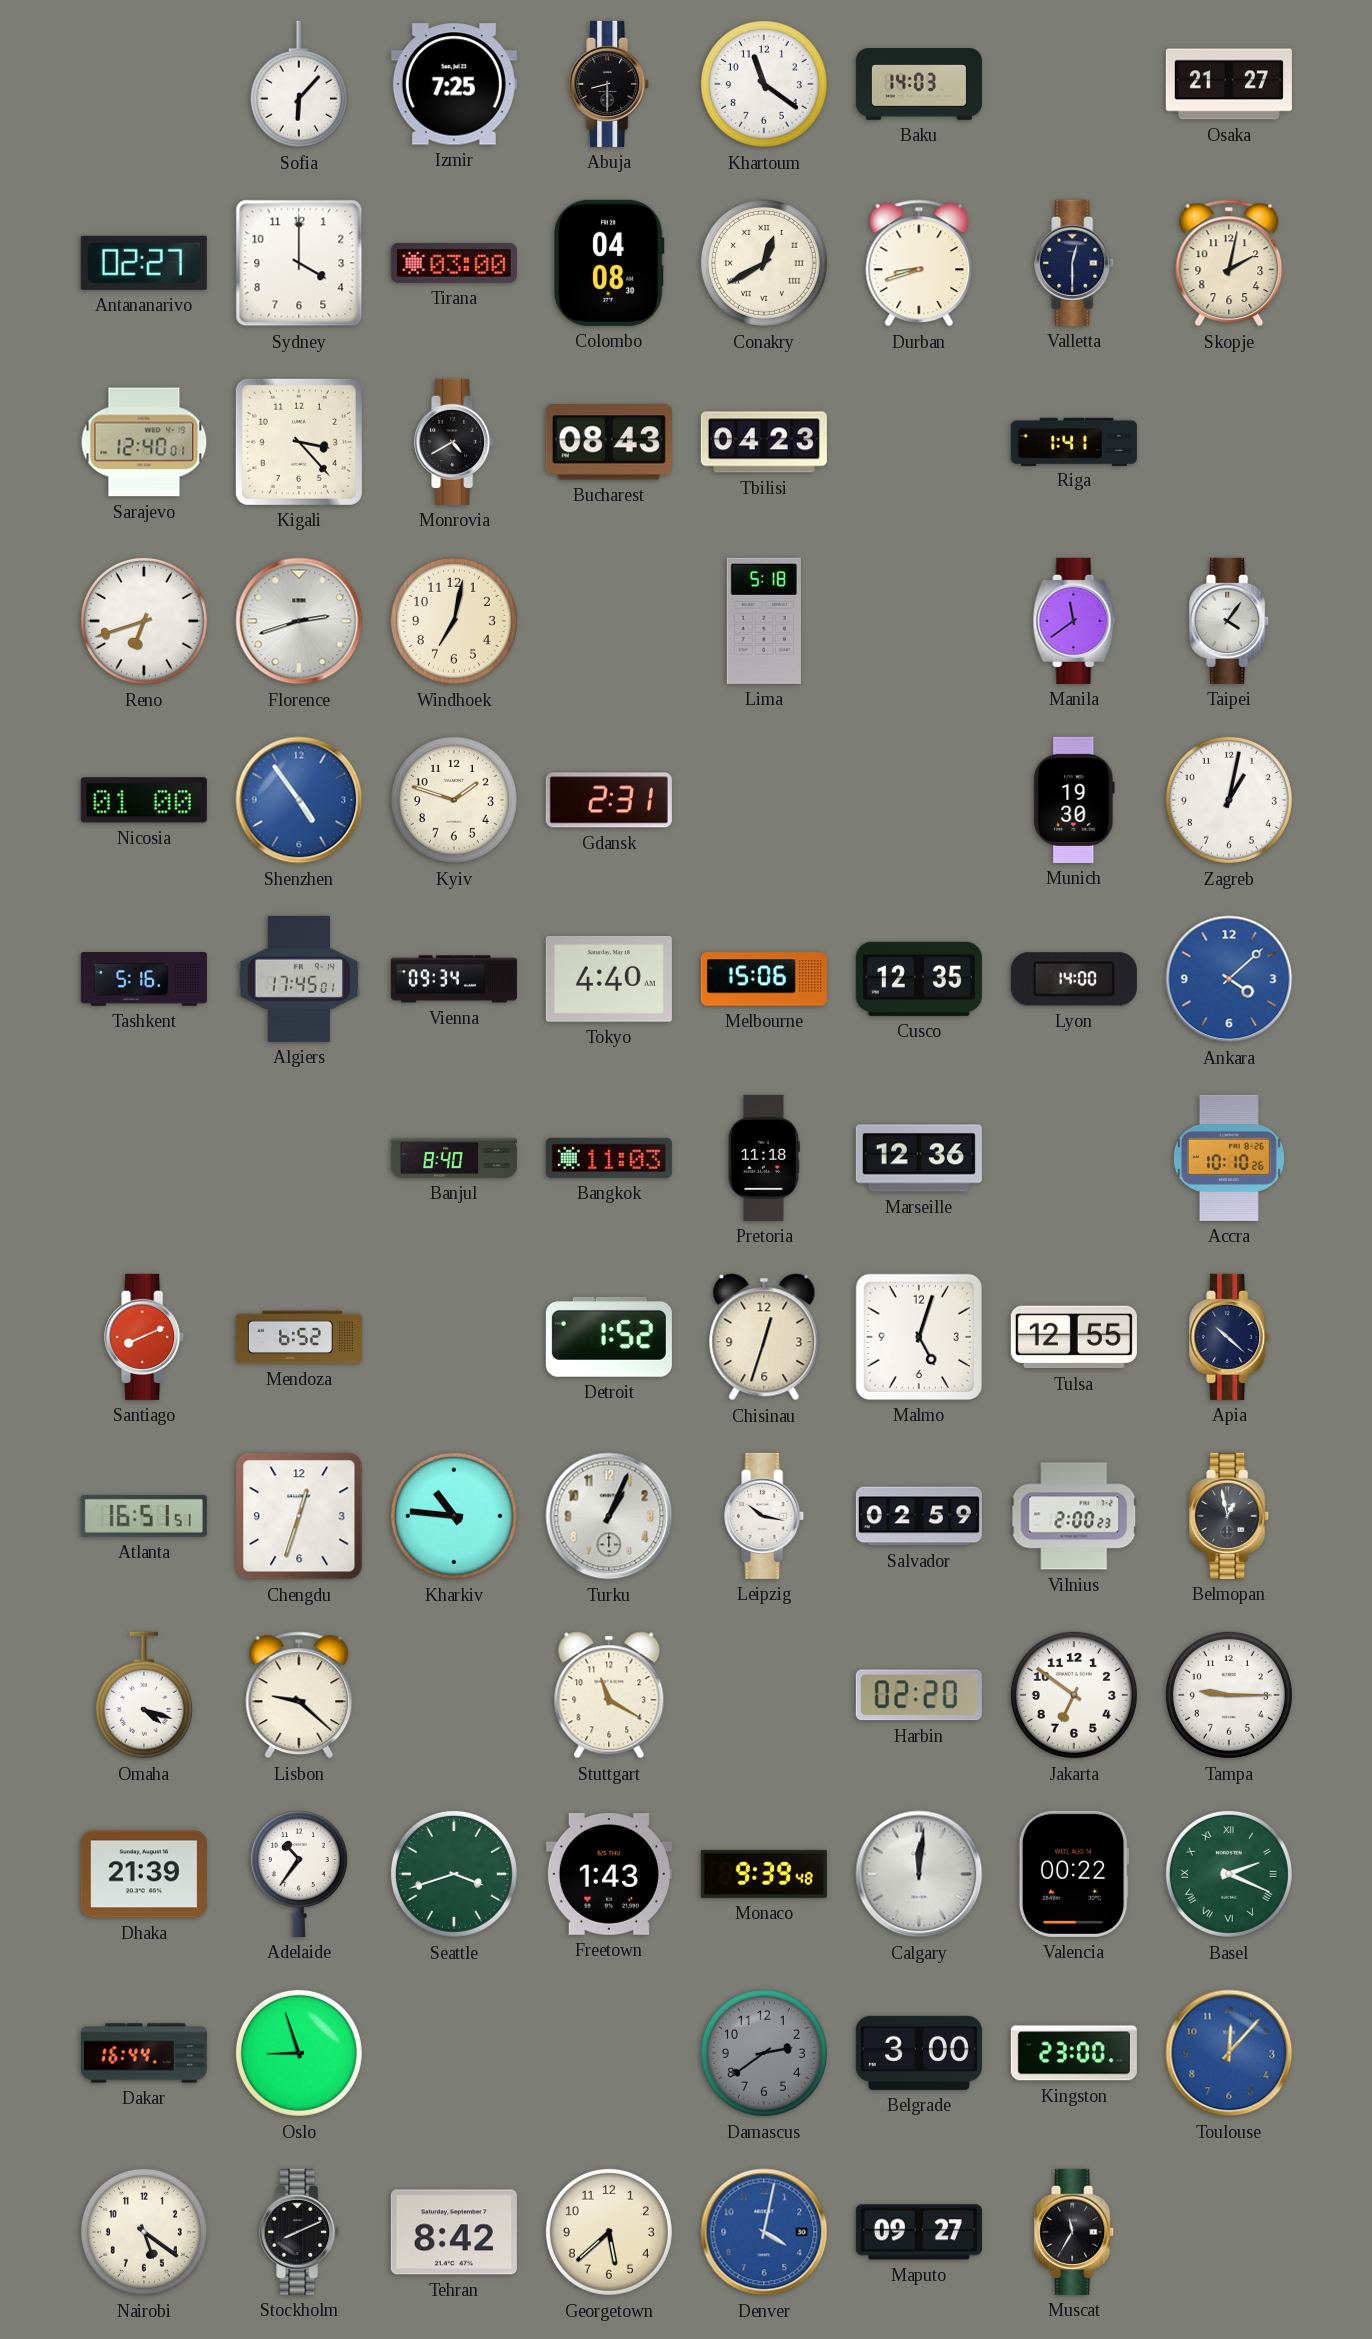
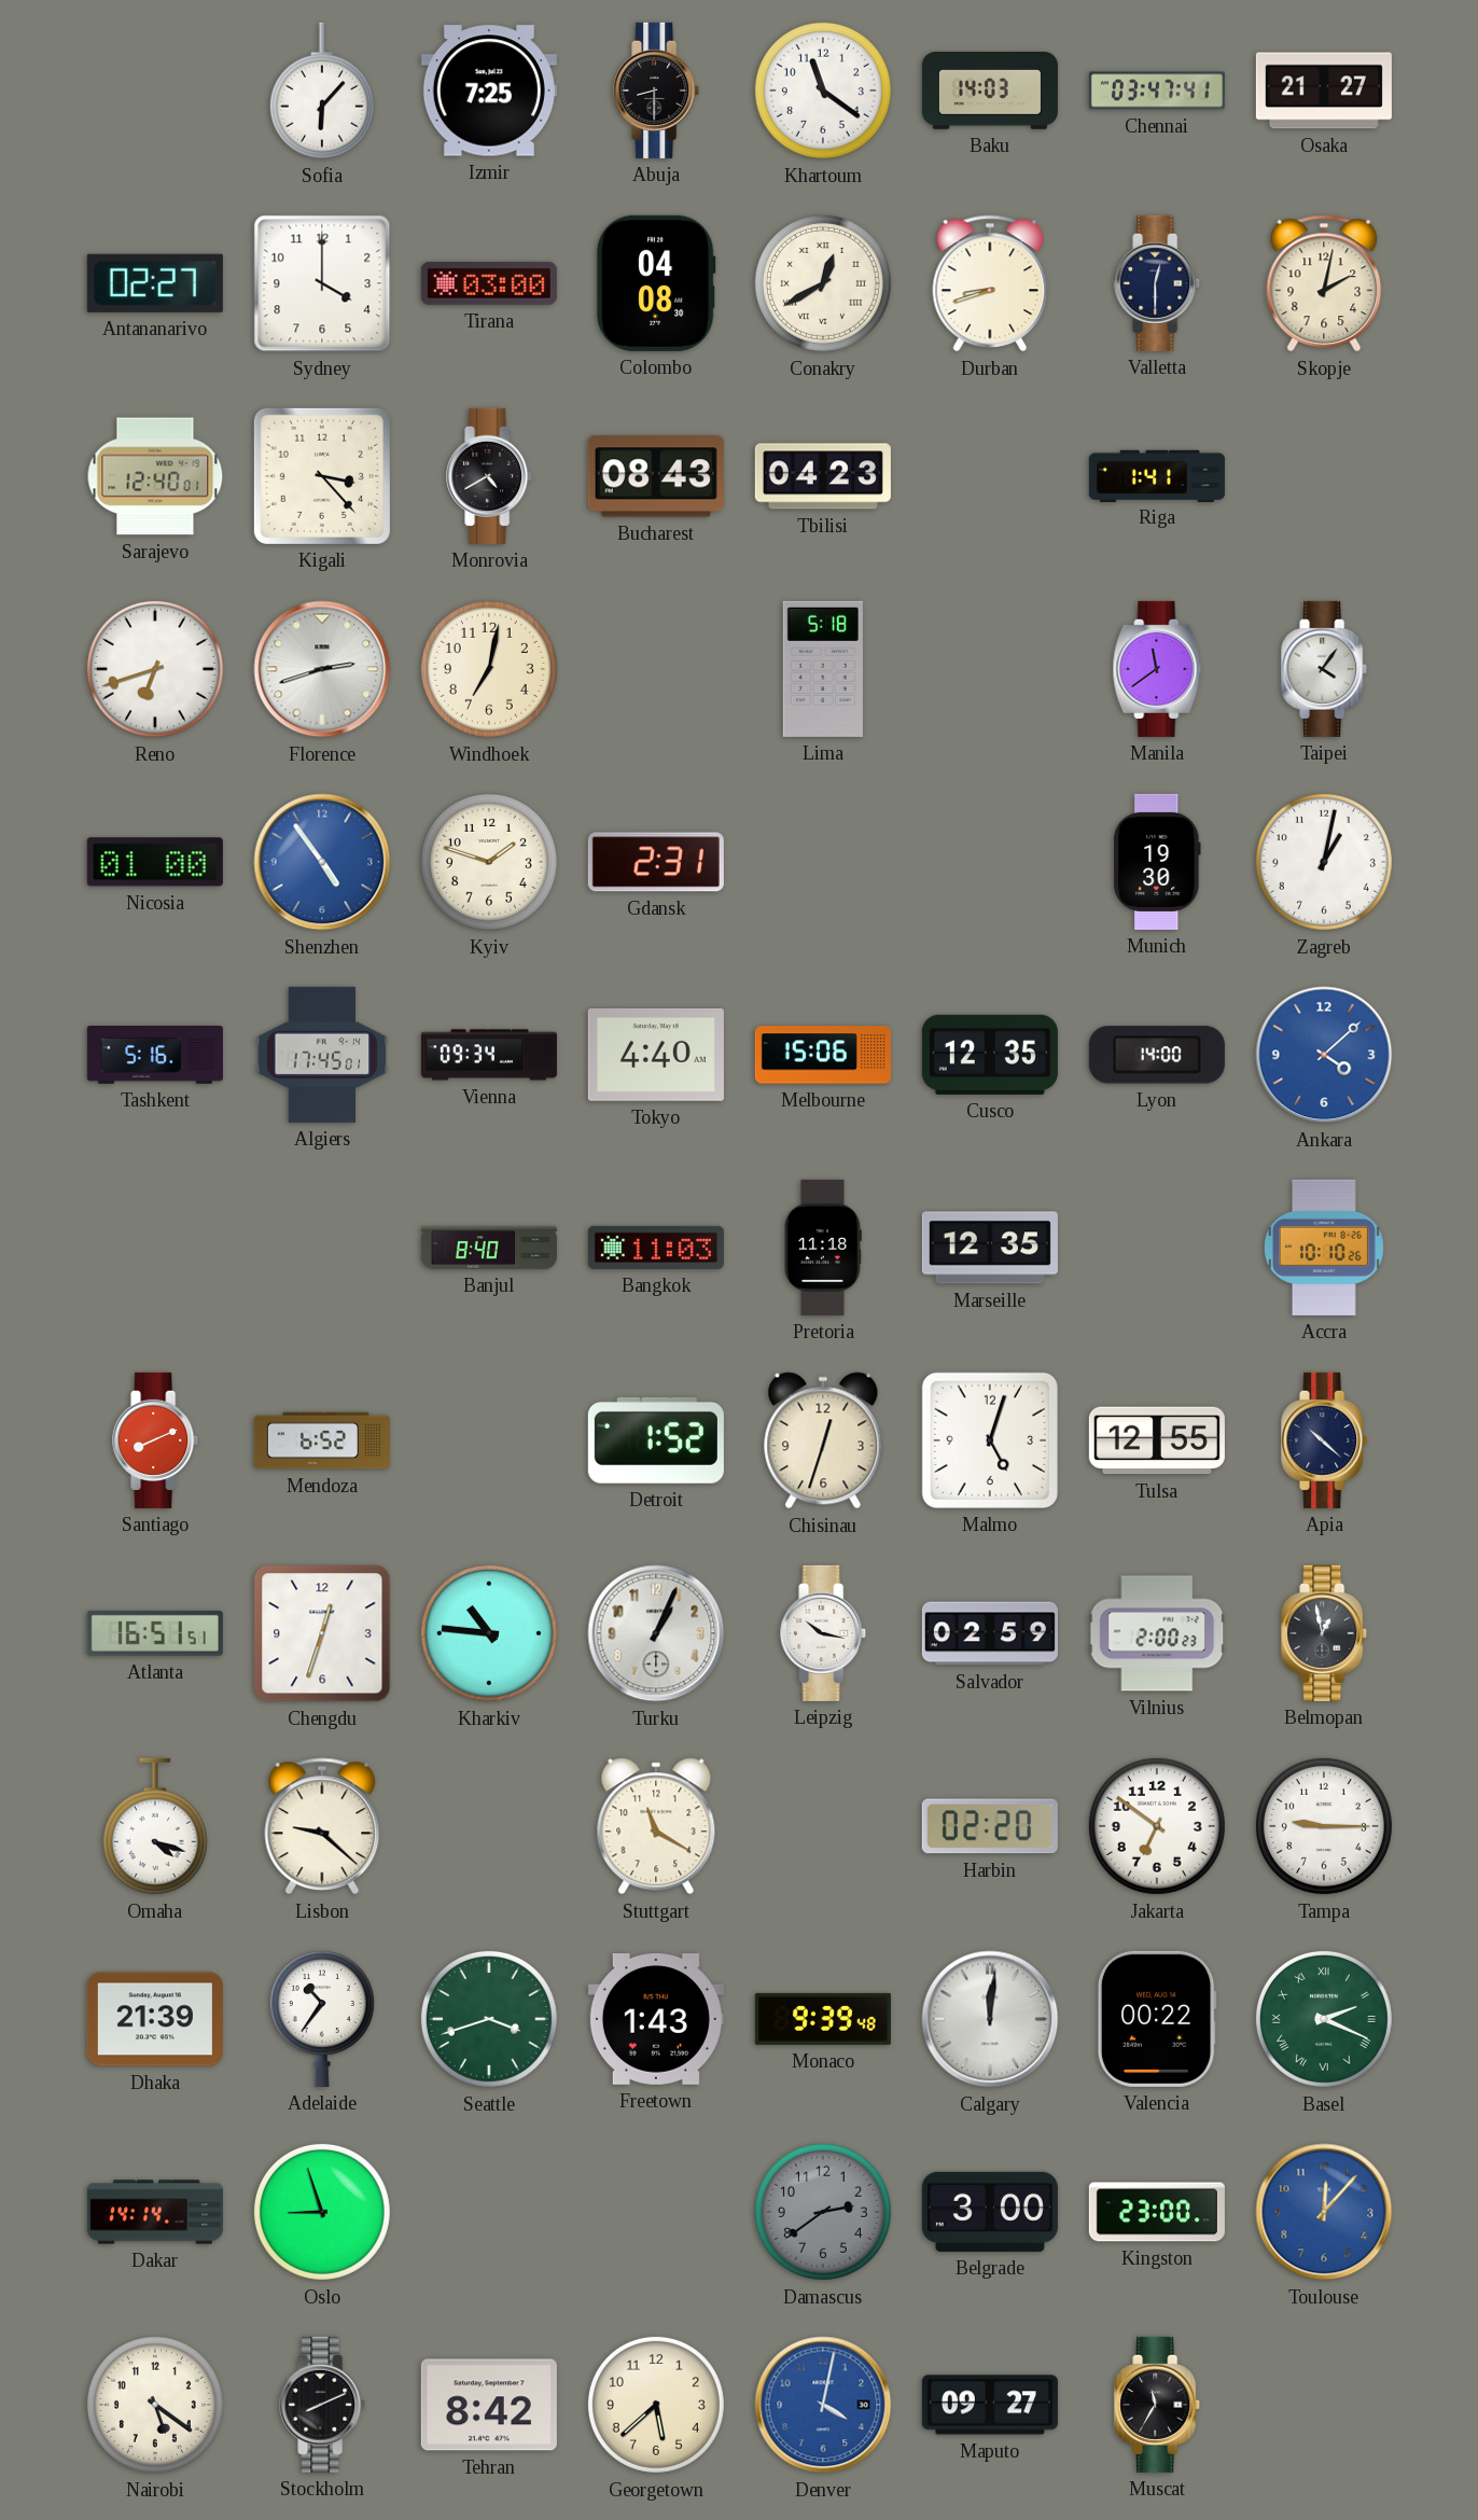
Chennai: none -> 03:47
Marseille: 12:36 -> 12:35
Dakar: 16:44 -> 14:14
